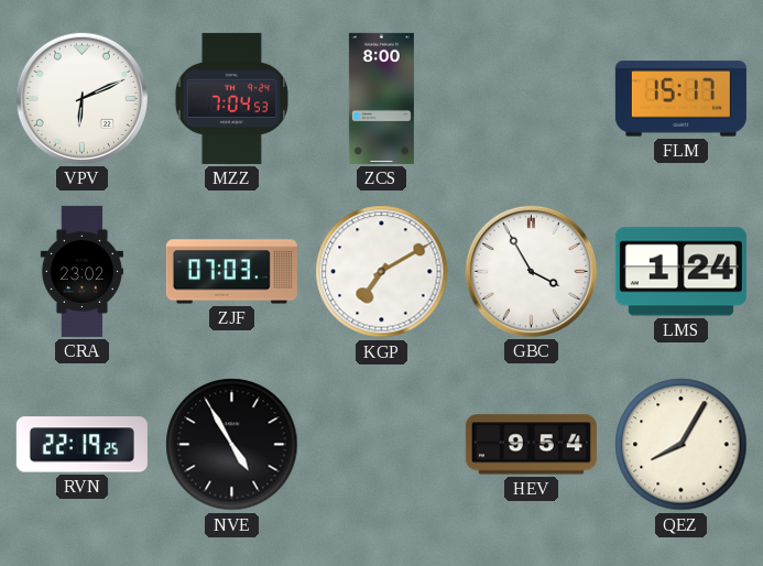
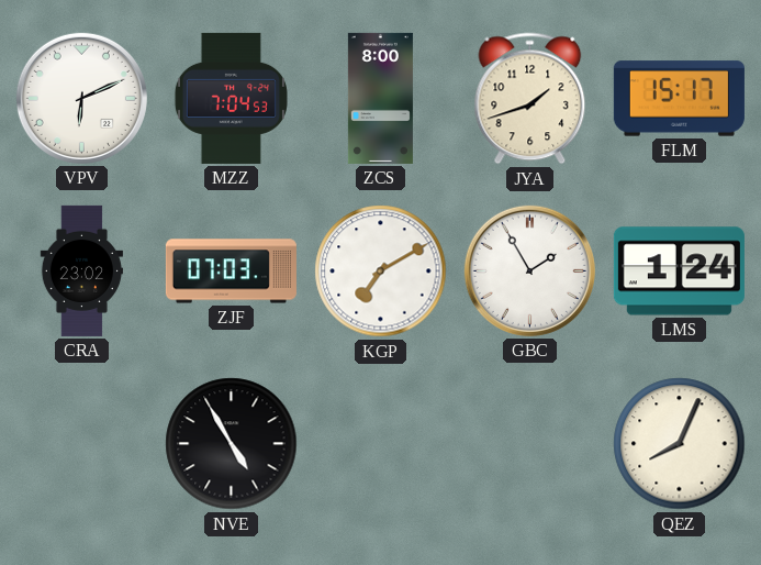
JYA: none -> 1:42
GBC: 3:55 -> 1:55
RVN: 22:19 -> none
HEV: 9:54 -> none
QEZ: 8:05 -> 8:04
